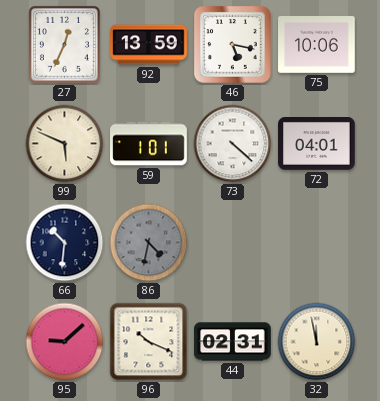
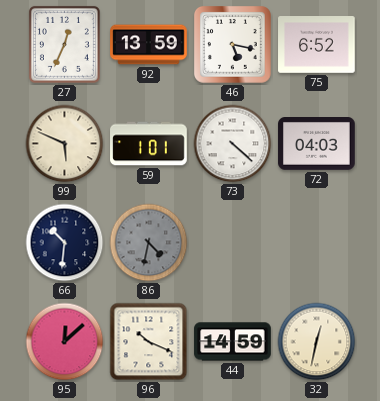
75: 10:06 -> 6:52
72: 04:01 -> 04:03
95: 9:08 -> 12:08
44: 02:31 -> 14:59
32: 11:58 -> 12:32
